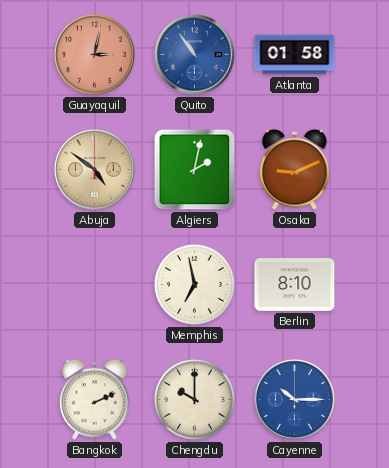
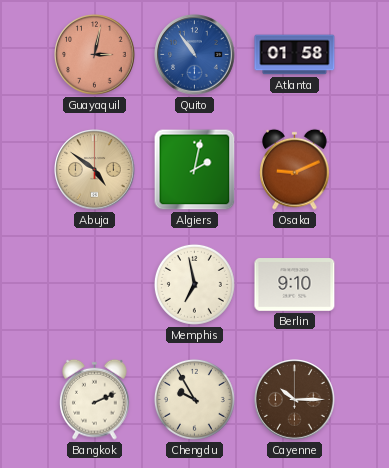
Berlin: 8:10 -> 9:10
Chengdu: 10:00 -> 9:55
Cayenne dial: blue -> brown
